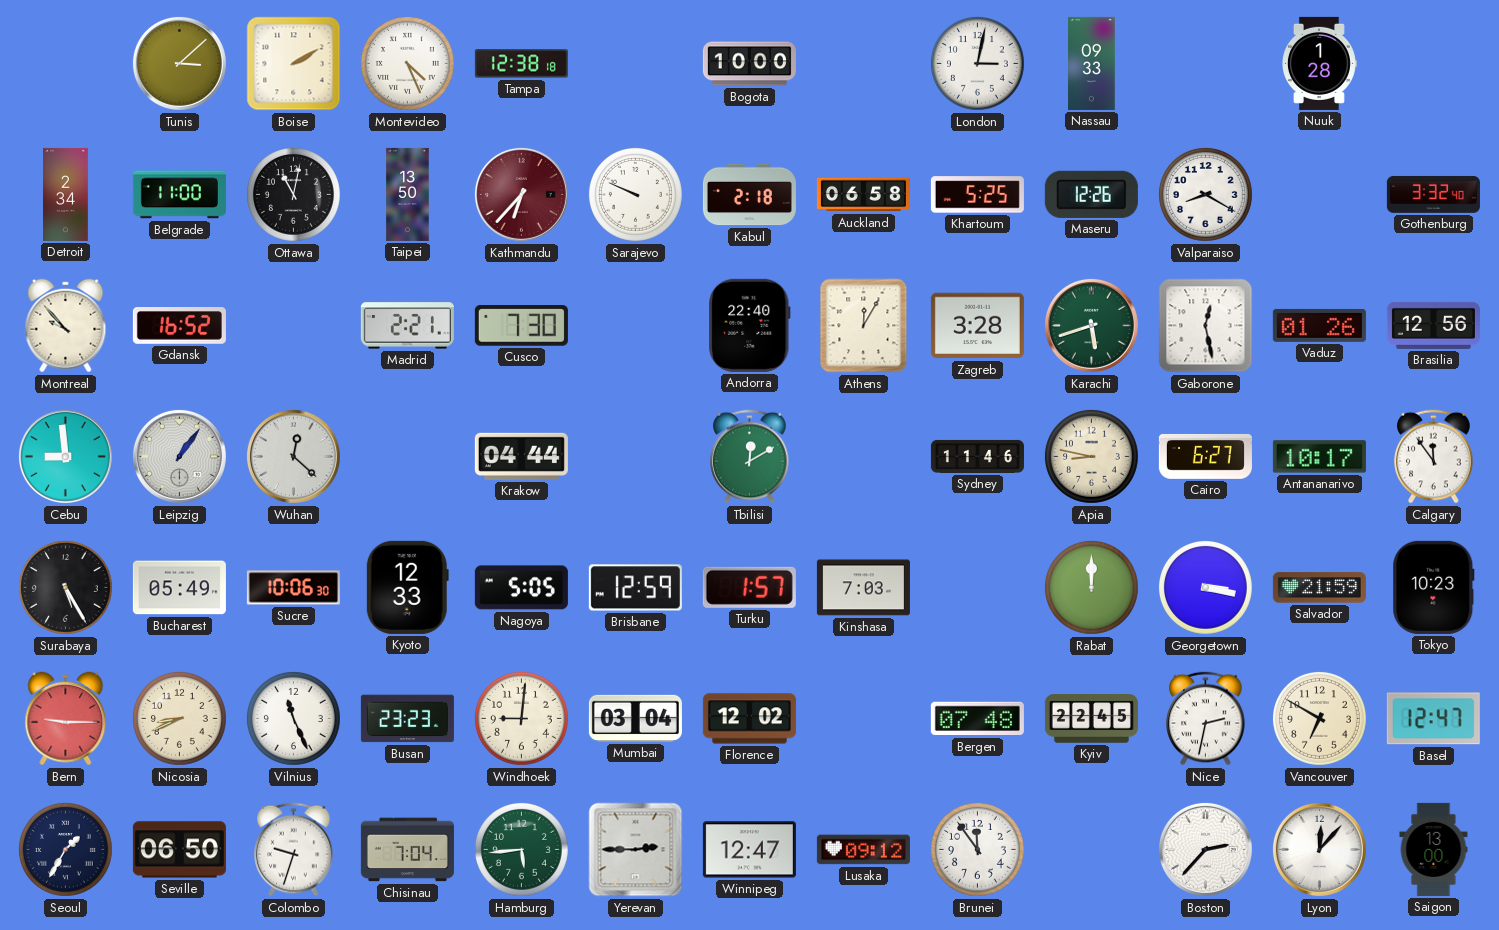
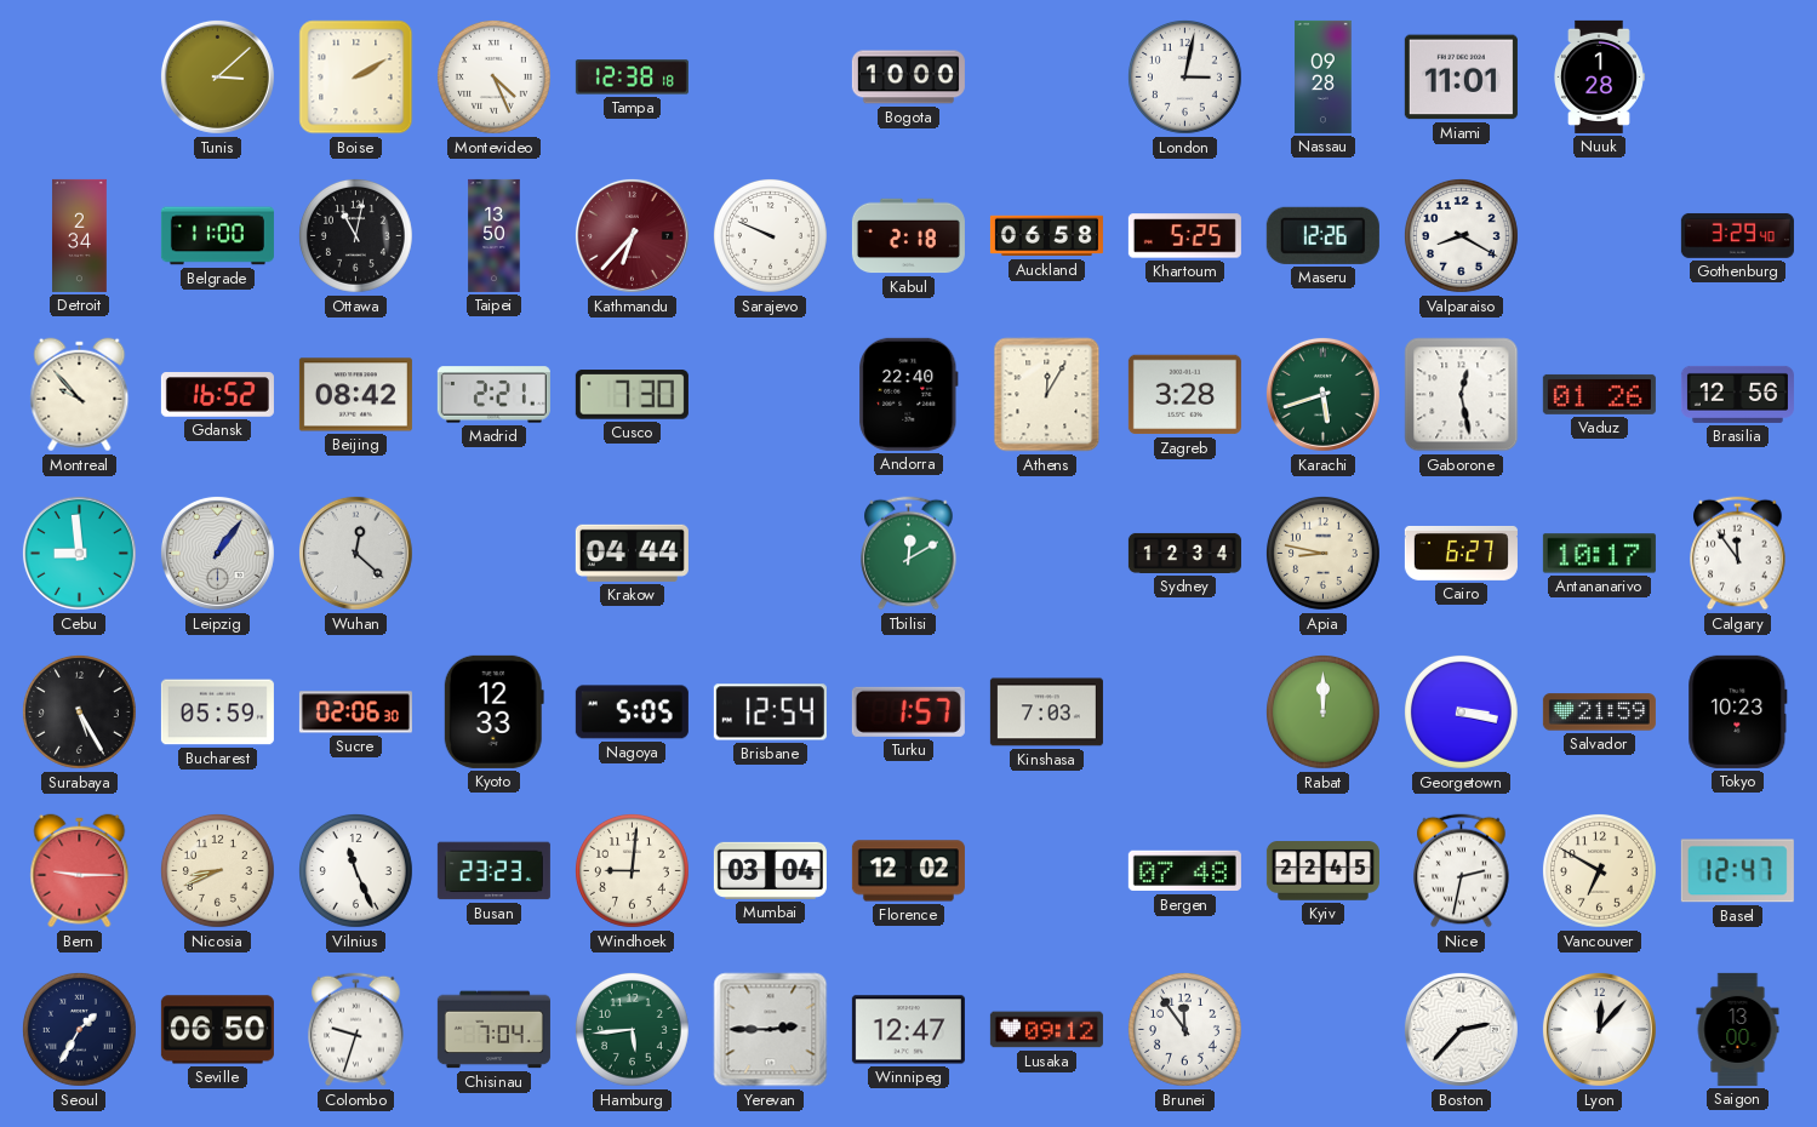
Nassau: 09:33 -> 09:28
Miami: none -> 11:01
Gothenburg: 3:32 -> 3:29
Beijing: none -> 08:42
Sydney: 11:46 -> 12:34
Bucharest: 05:49 -> 05:59
Sucre: 10:06 -> 02:06
Brisbane: 12:59 -> 12:54
